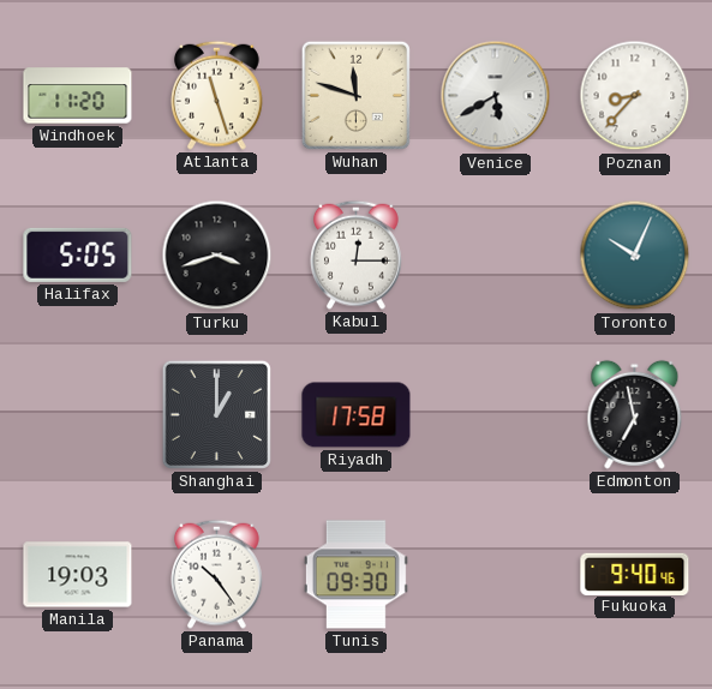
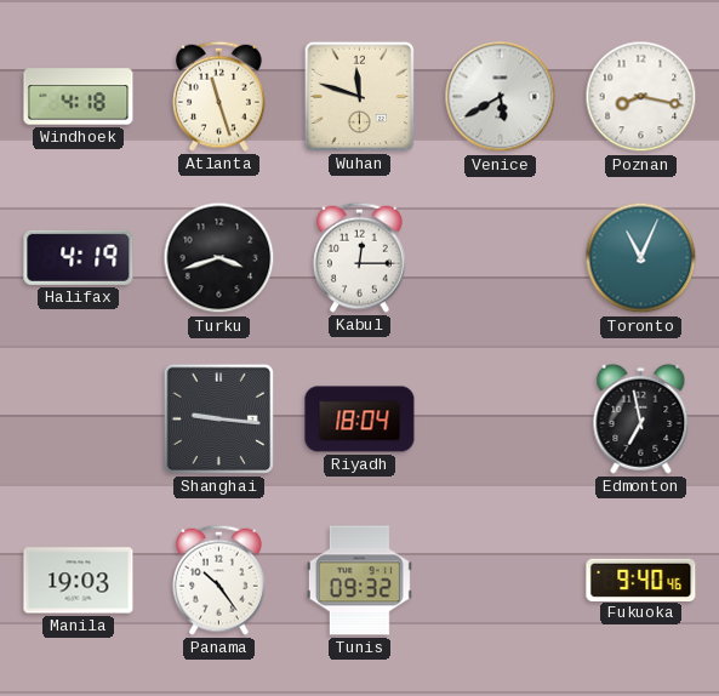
Windhoek: 11:20 -> 4:18
Poznan: 8:37 -> 8:17
Halifax: 5:05 -> 4:19
Toronto: 10:04 -> 11:04
Shanghai: 1:00 -> 9:16
Riyadh: 17:58 -> 18:04
Tunis: 09:30 -> 09:32
